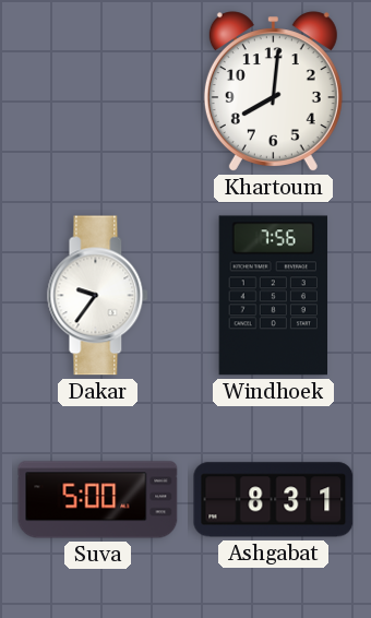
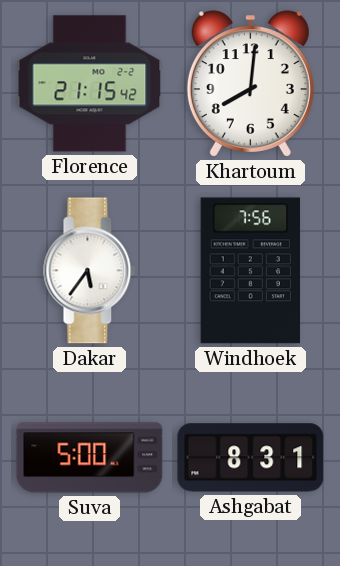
Florence: none -> 21:15
Dakar: 9:36 -> 5:36
